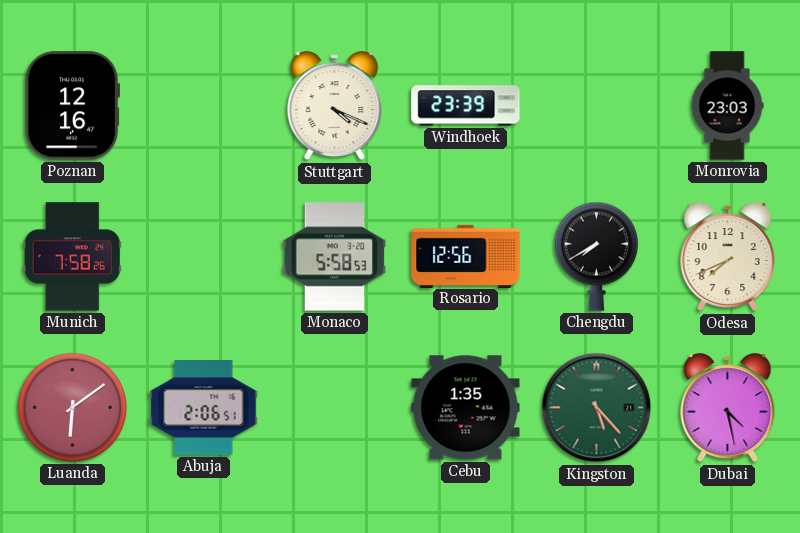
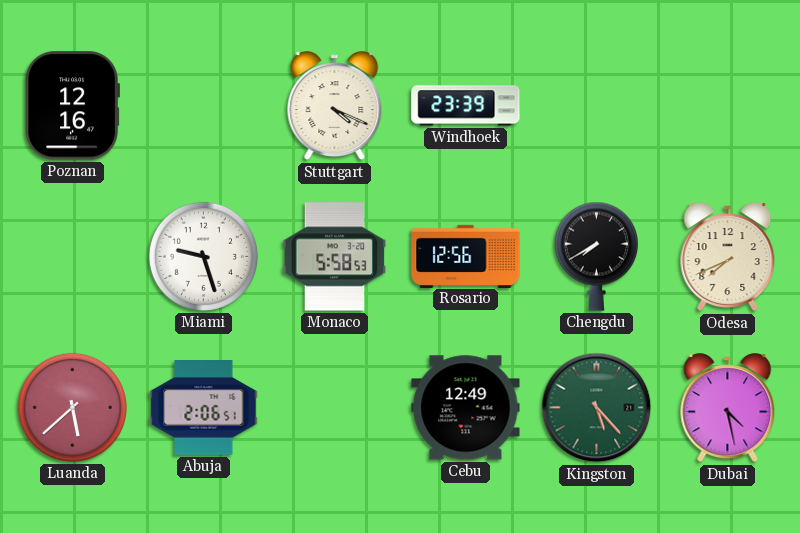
Monrovia: 23:03 -> none
Munich: 7:58 -> none
Miami: none -> 9:27
Luanda: 6:09 -> 5:38
Cebu: 1:35 -> 12:49
